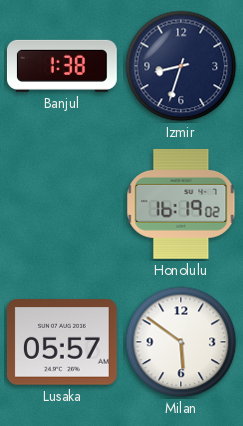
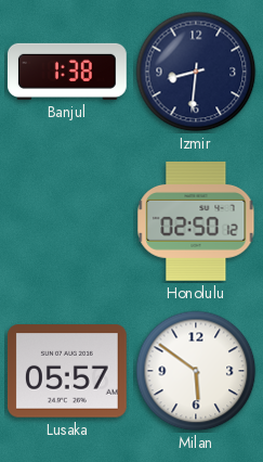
Izmir: 8:33 -> 8:31
Honolulu: 16:19 -> 02:50
